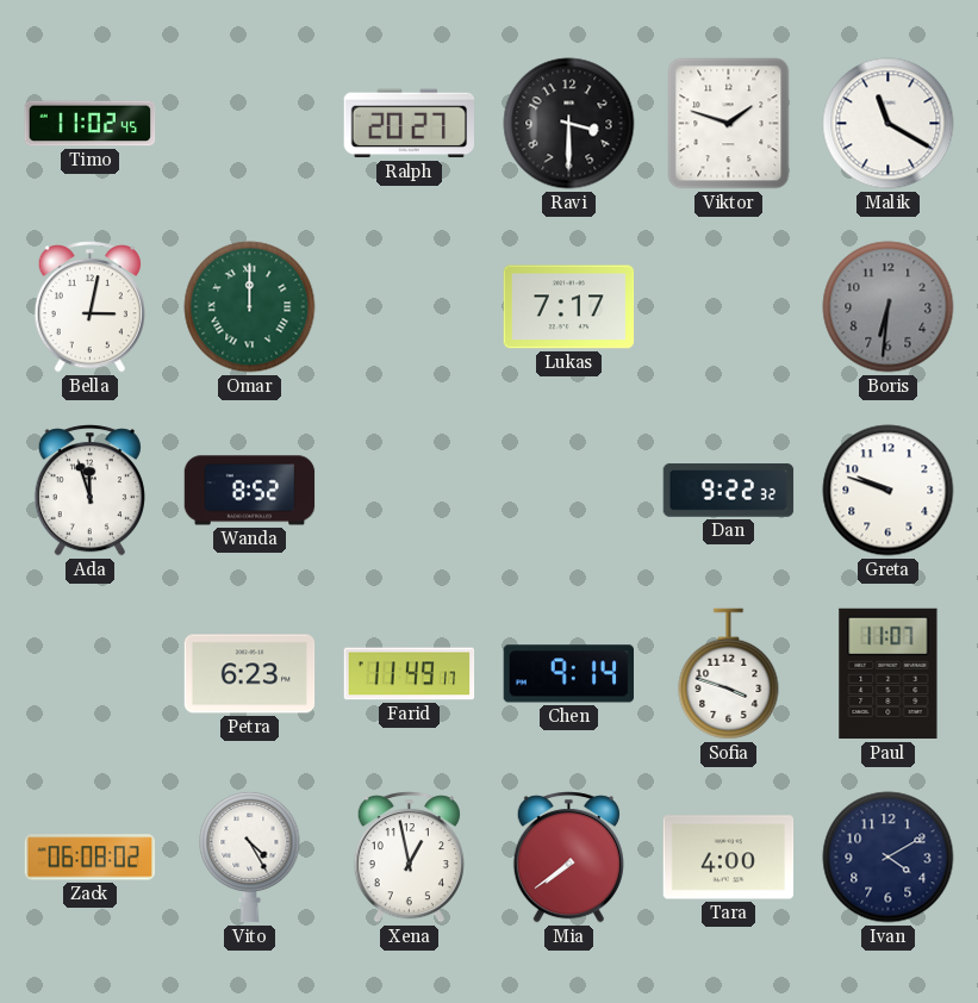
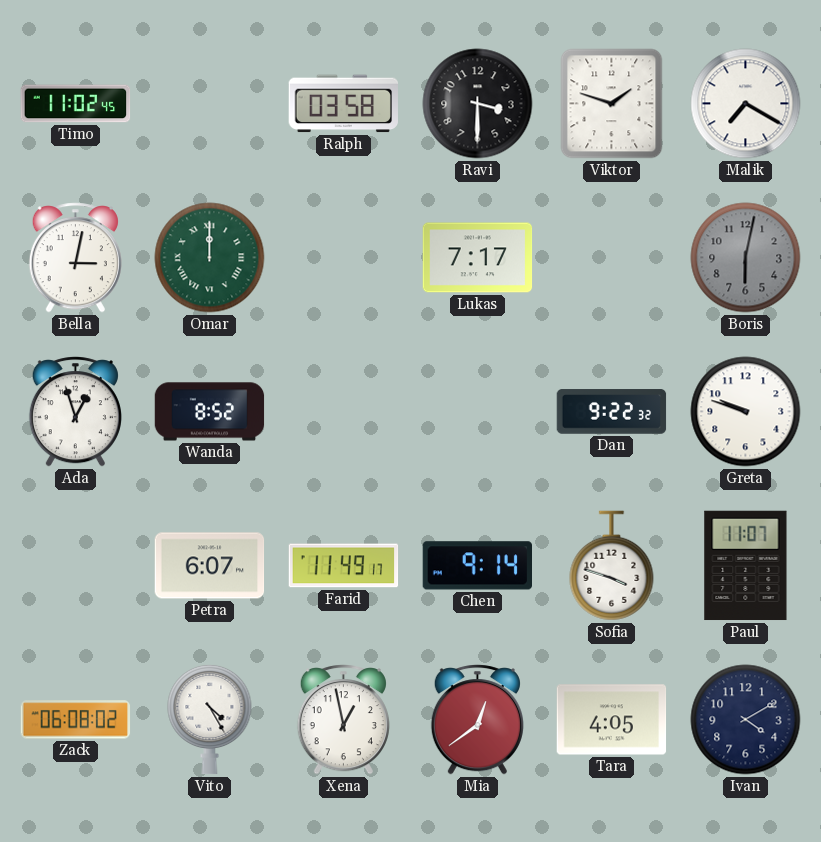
Ralph: 20:27 -> 03:58
Malik: 11:20 -> 7:20
Boris: 6:31 -> 6:02
Ada: 11:57 -> 12:57
Petra: 6:23 -> 6:07
Mia: 7:39 -> 12:39
Tara: 4:00 -> 4:05
